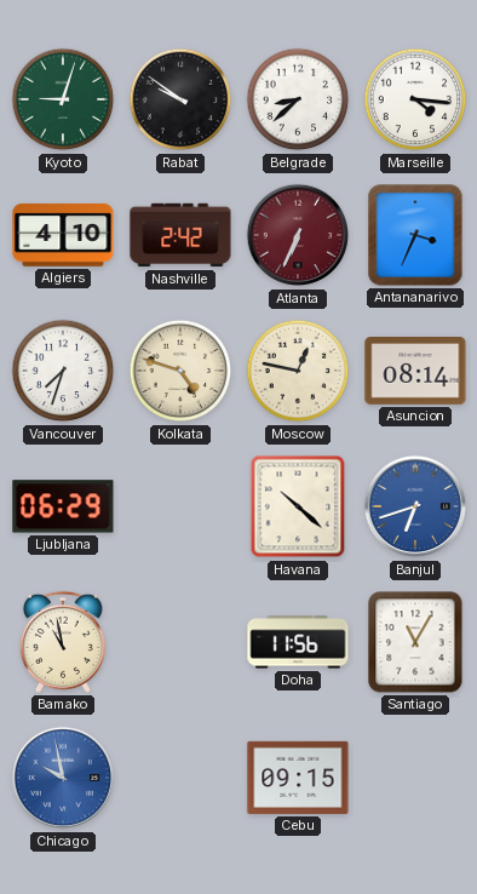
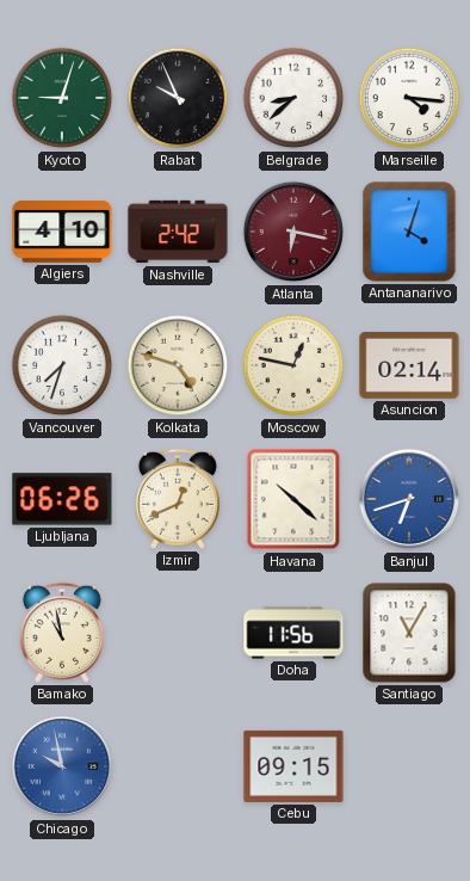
Rabat: 9:51 -> 9:56
Atlanta: 6:34 -> 6:17
Antananarivo: 3:34 -> 4:03
Asuncion: 08:14 -> 02:14
Ljubljana: 06:29 -> 06:26
Izmir: none -> 12:41
